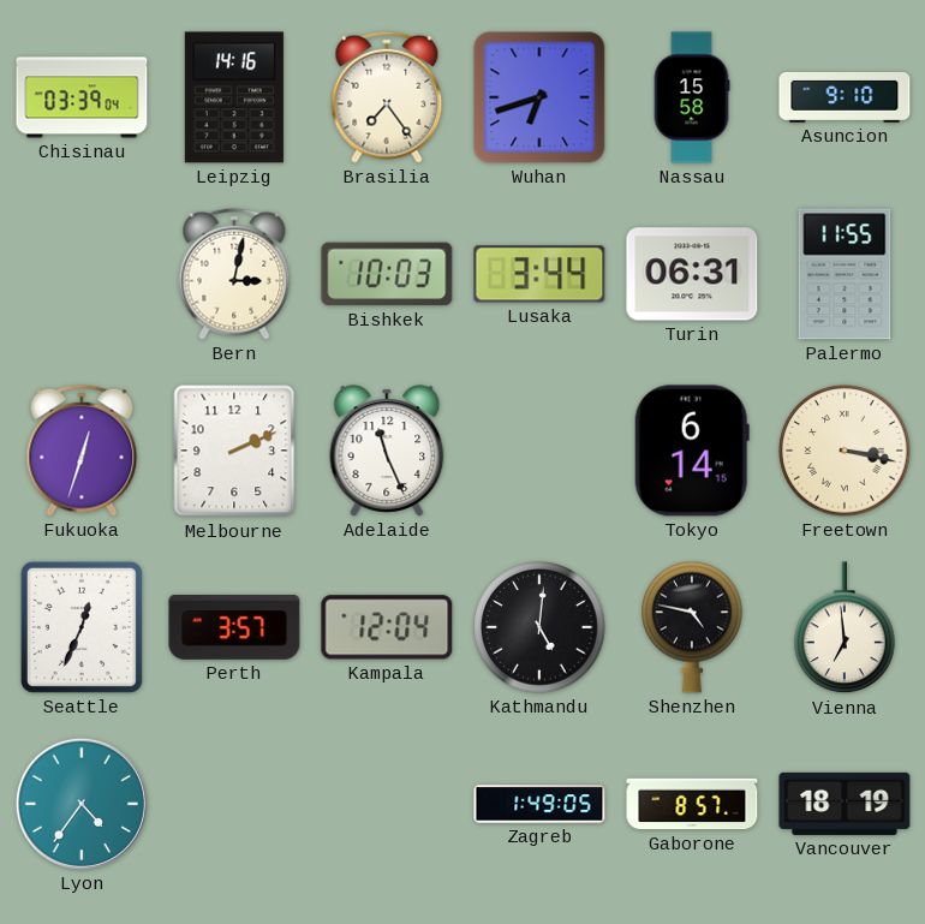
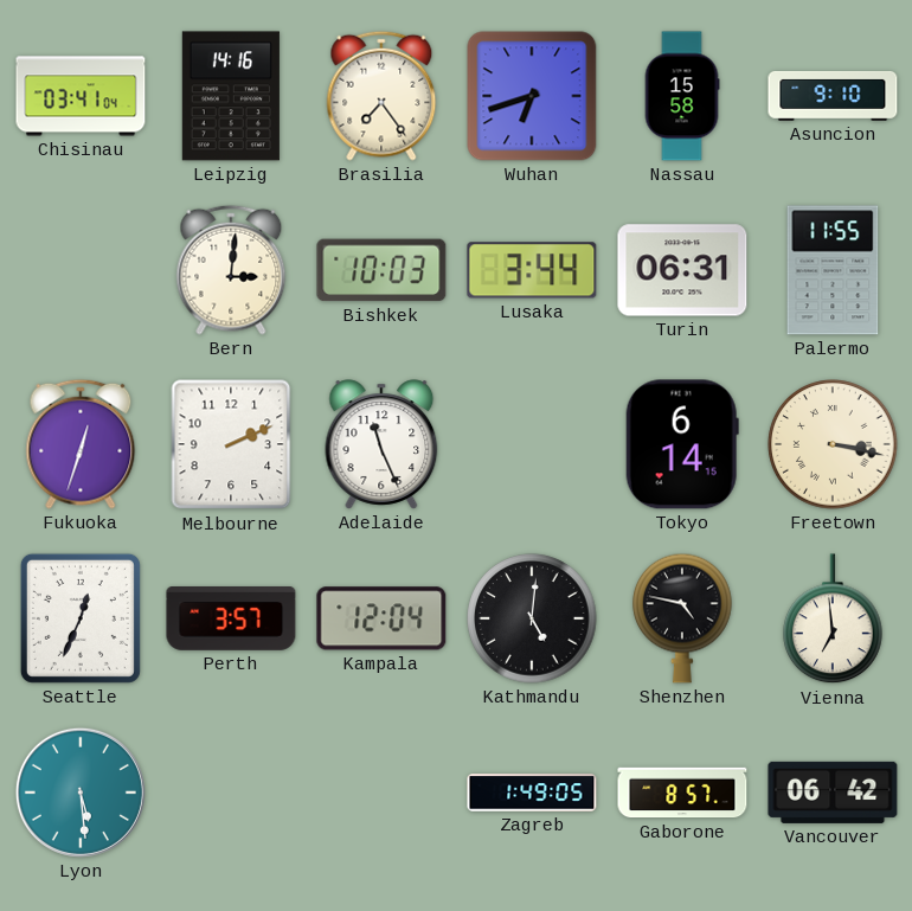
Chisinau: 03:39 -> 03:41
Bern: 3:02 -> 3:01
Lyon: 4:36 -> 5:29
Vancouver: 18:19 -> 06:42
